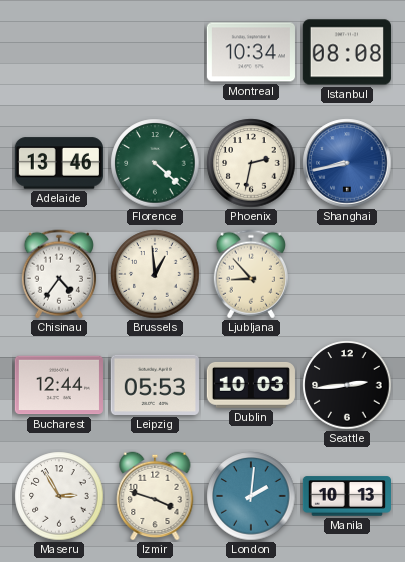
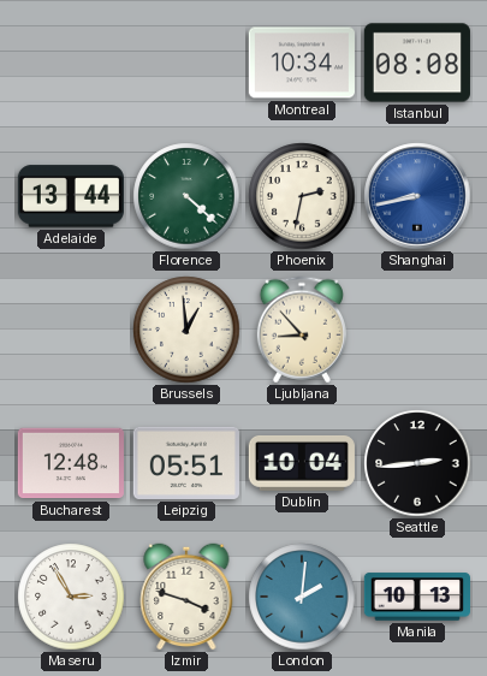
Adelaide: 13:46 -> 13:44
Chisinau: 4:36 -> none
Bucharest: 12:44 -> 12:48
Leipzig: 05:53 -> 05:51
Dublin: 10:03 -> 10:04
